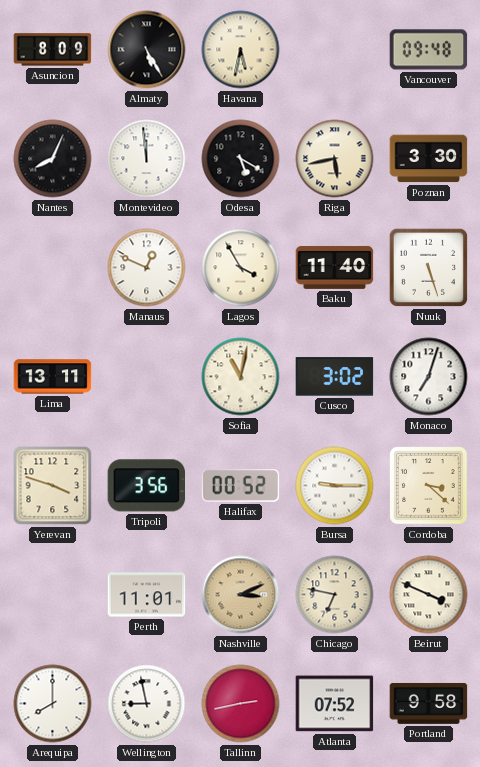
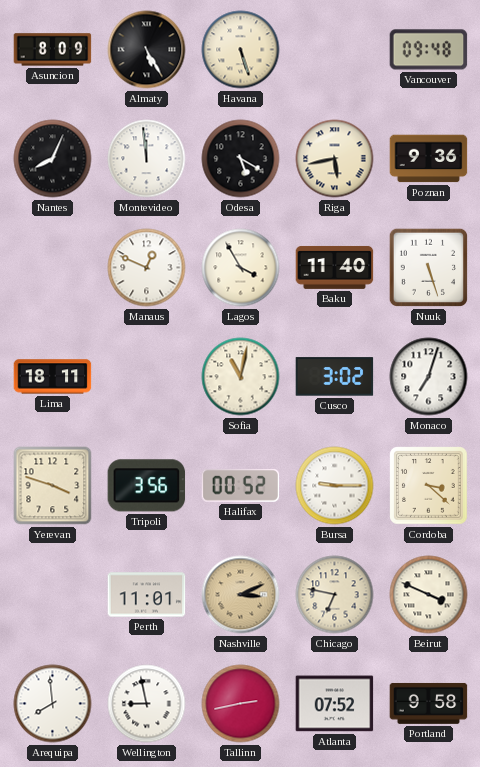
Havana: 5:32 -> 5:27
Poznan: 3:30 -> 9:36
Lima: 13:11 -> 18:11
Arequipa: 8:00 -> 7:59
